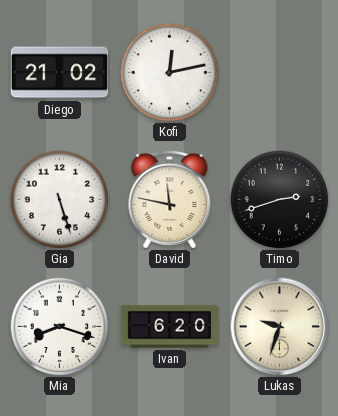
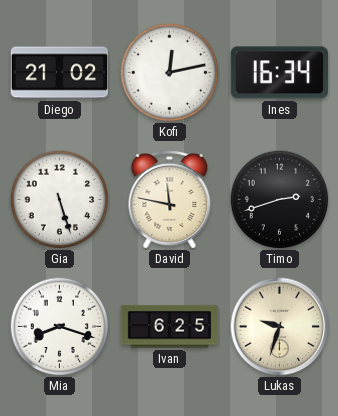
Ines: none -> 16:34
Ivan: 6:20 -> 6:25
